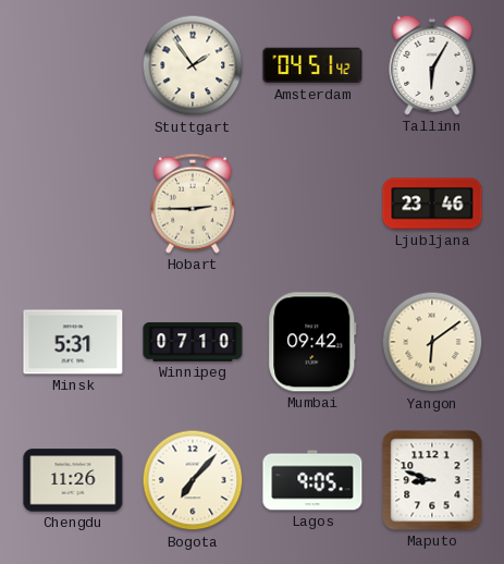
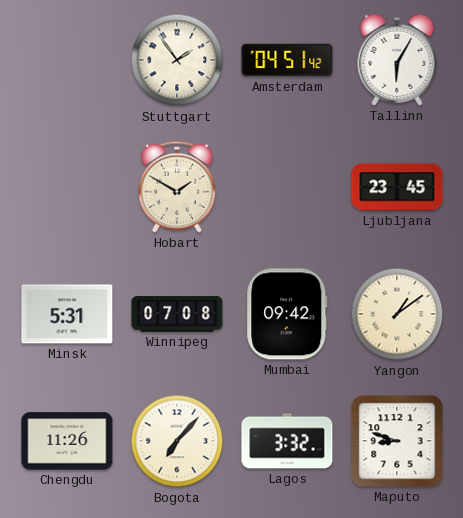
Hobart: 2:45 -> 1:50
Ljubljana: 23:46 -> 23:45
Winnipeg: 07:10 -> 07:08
Yangon: 6:09 -> 1:09
Lagos: 9:05 -> 3:32
